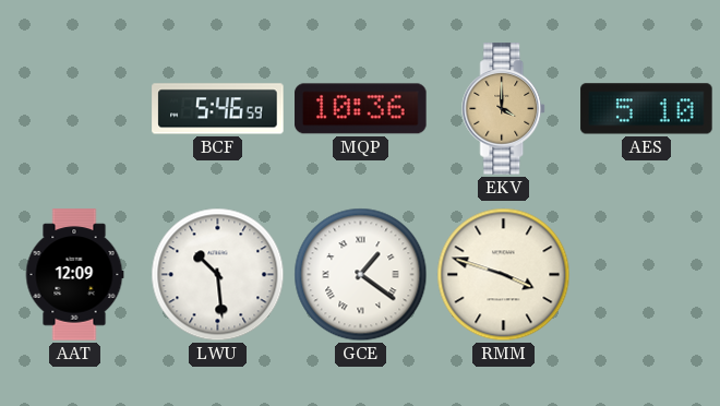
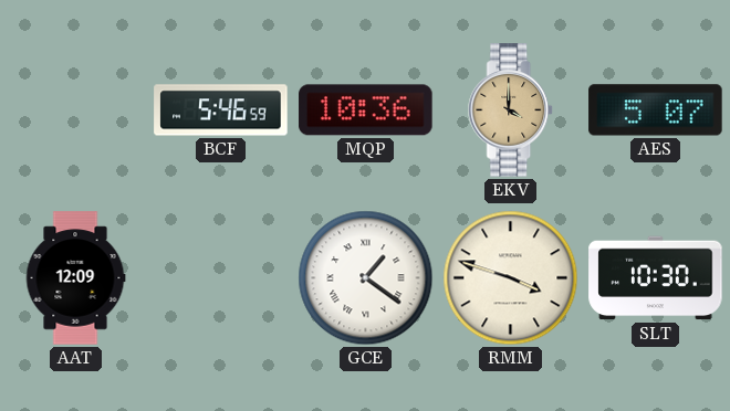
AES: 5:10 -> 5:07
LWU: 10:29 -> none
SLT: none -> 10:30
